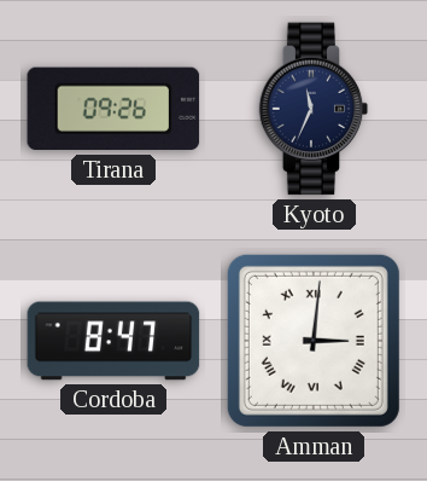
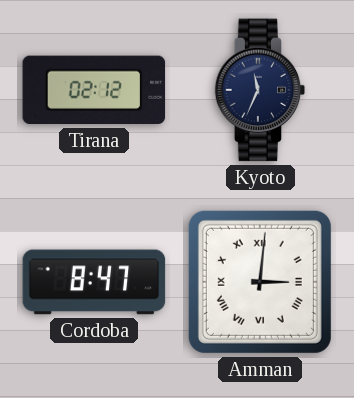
Tirana: 09:26 -> 02:12
